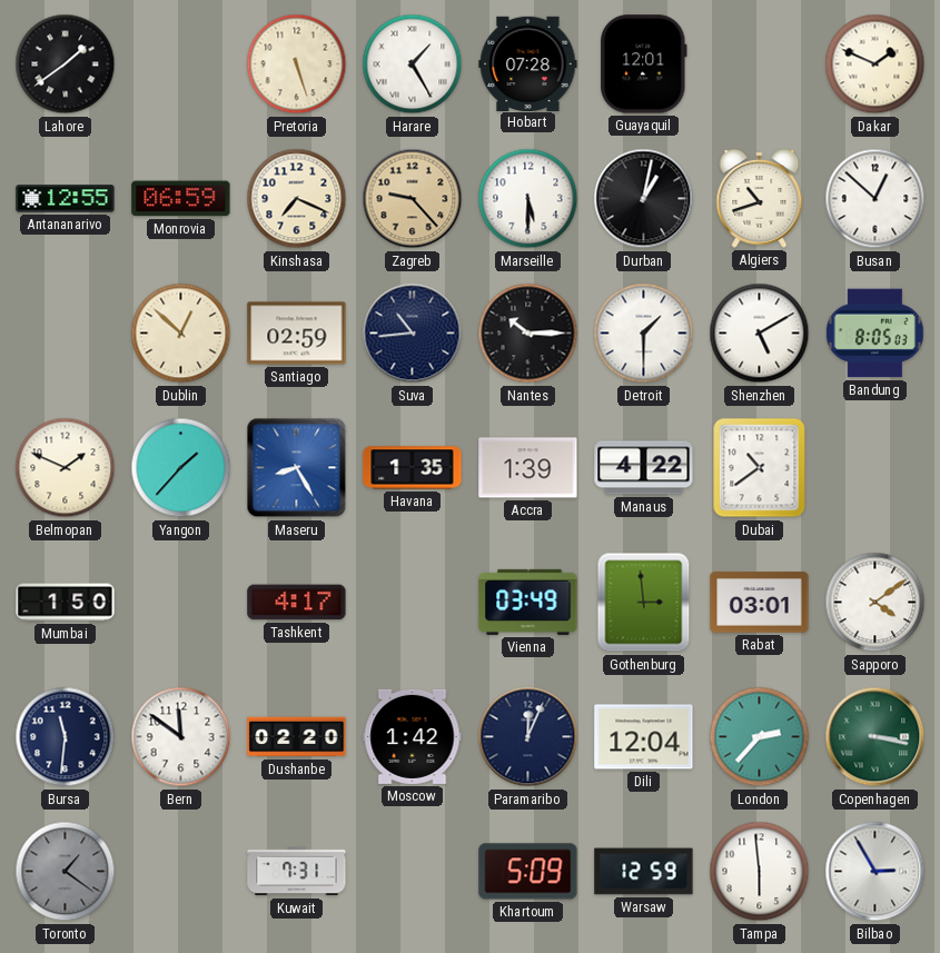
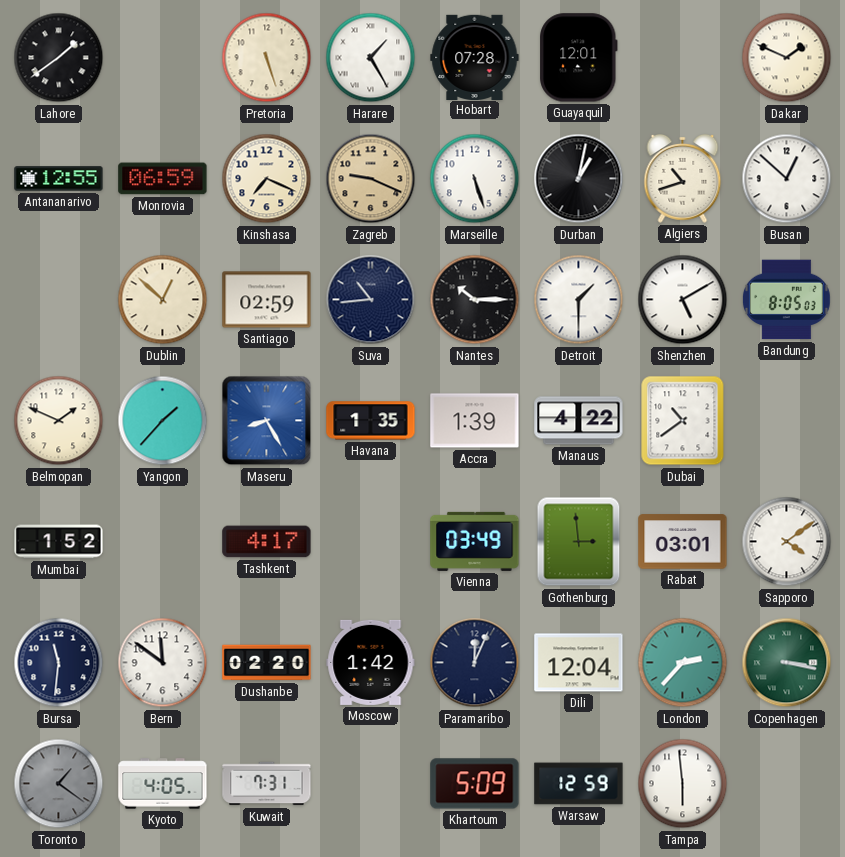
Zagreb: 9:23 -> 9:19
Marseille: 5:30 -> 5:27
Mumbai: 1:50 -> 1:52
Kyoto: none -> 4:05
Bilbao: 2:55 -> none
